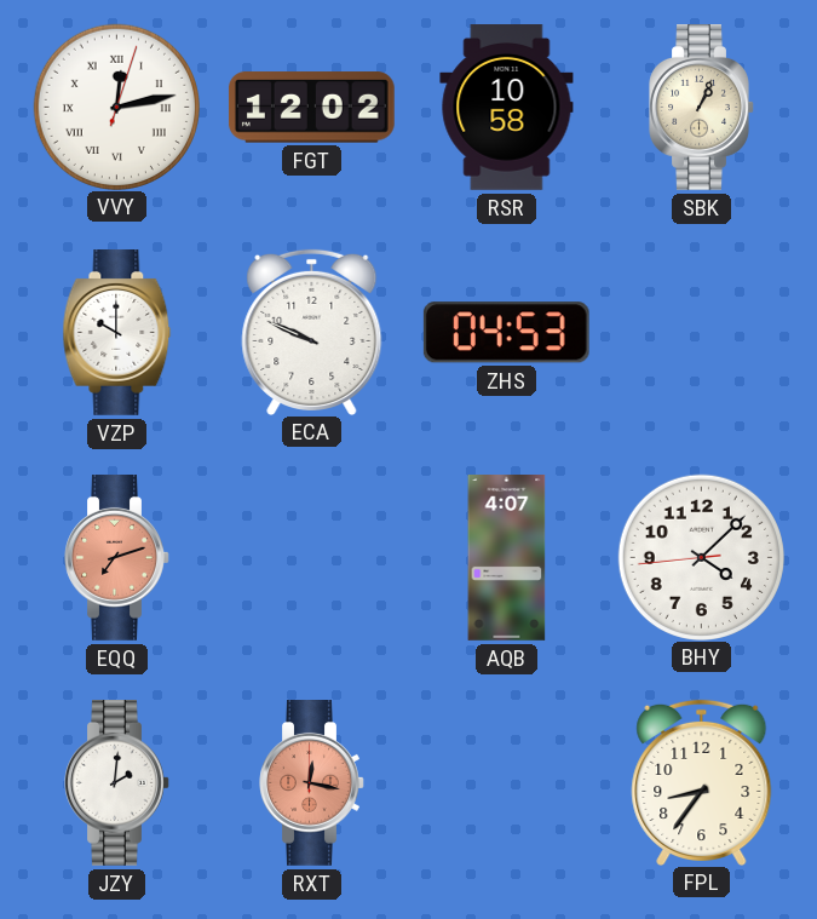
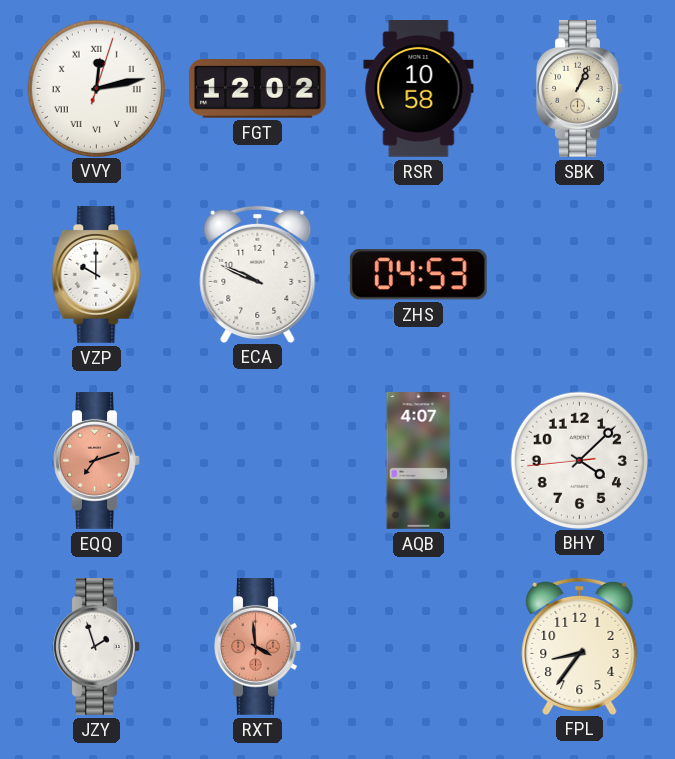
JZY: 2:01 -> 1:57
RXT: 12:17 -> 3:59
